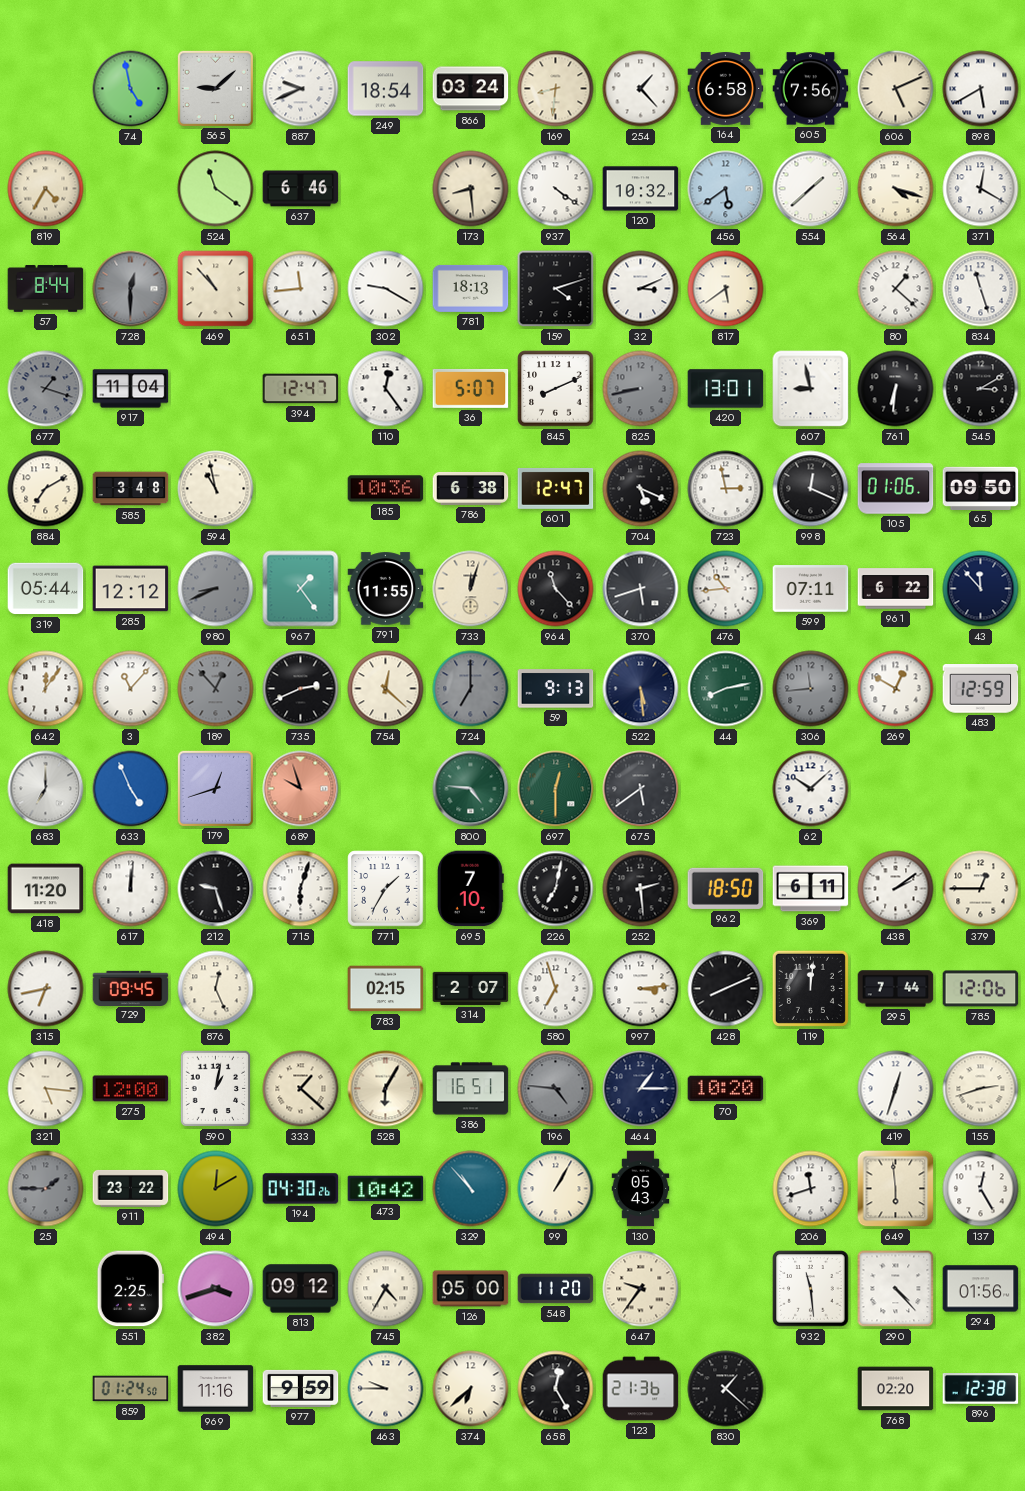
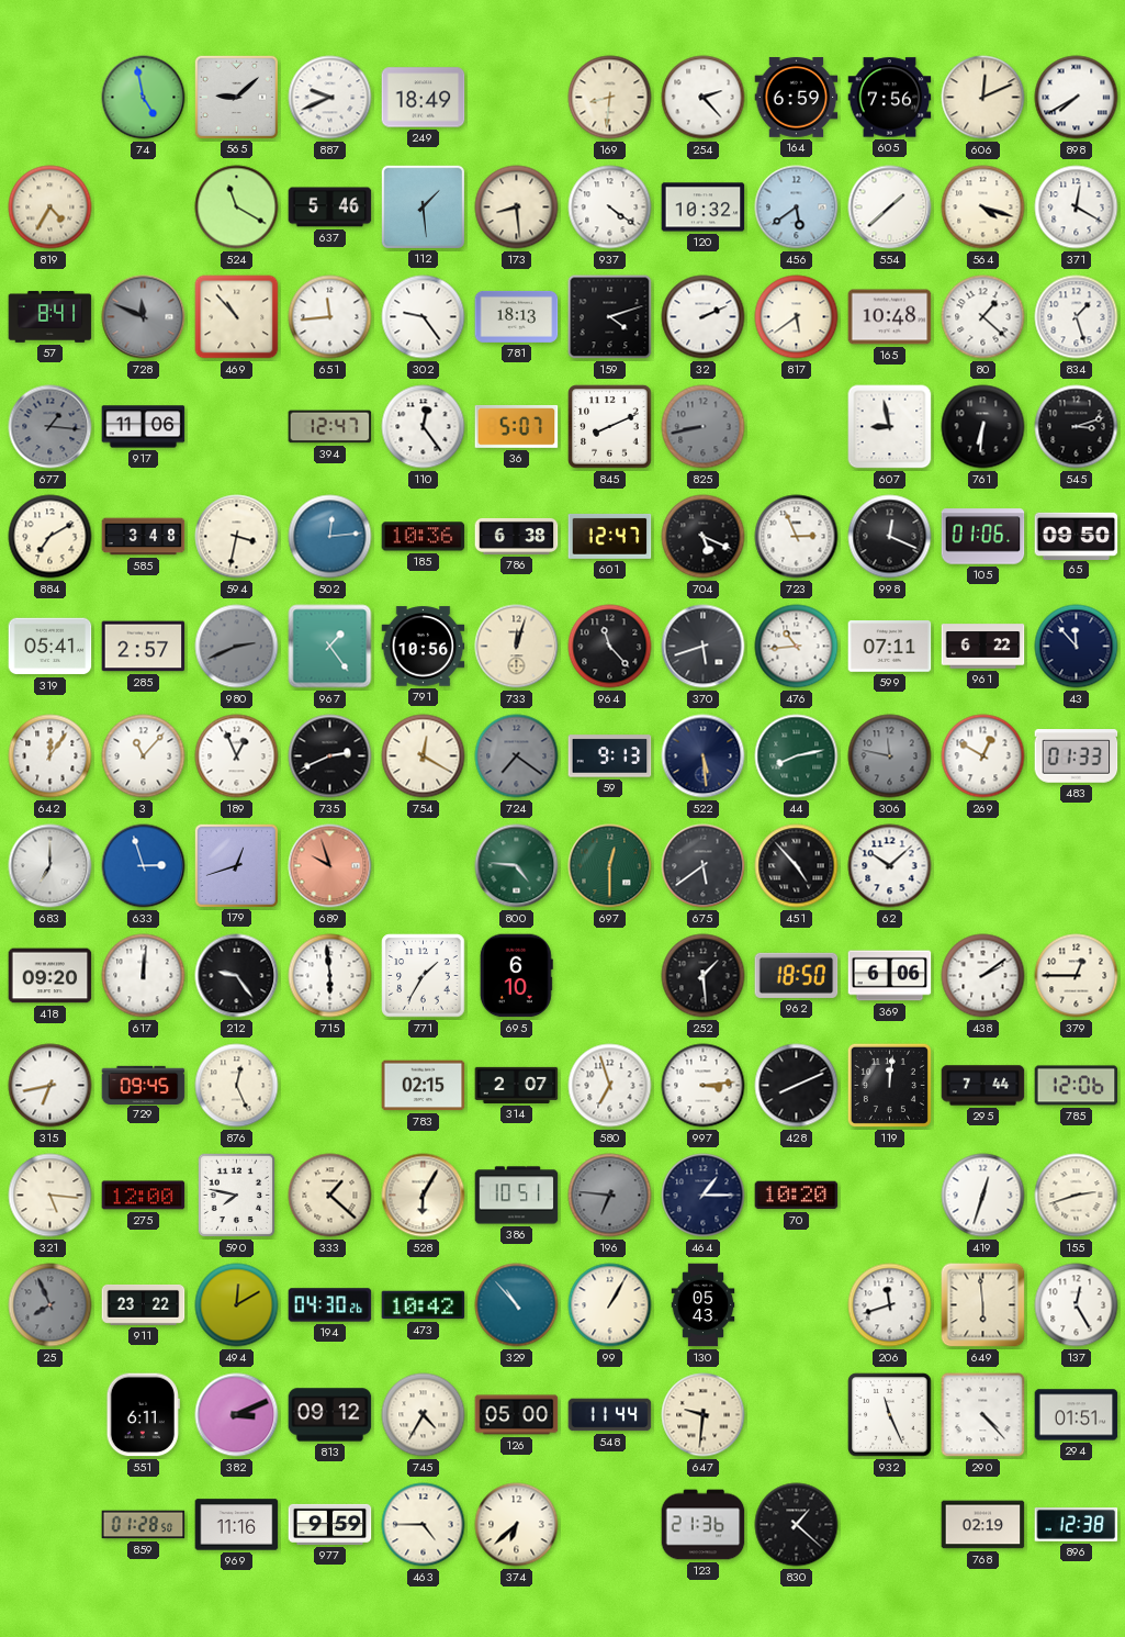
249: 18:54 -> 18:49
866: 03:24 -> none
254: 1:23 -> 2:23
164: 6:58 -> 6:59
606: 5:11 -> 12:11
898: 5:40 -> 7:40
524: 11:21 -> 11:20
637: 6:46 -> 5:46
112: none -> 1:29
57: 8:44 -> 8:41
728: 12:30 -> 11:49
302: 9:20 -> 9:24
32: 3:11 -> 2:11
165: none -> 10:48
834: 11:27 -> 1:27
677: 1:18 -> 1:16
917: 11:04 -> 11:06
420: 13:01 -> none
545: 3:10 -> 3:12
594: 10:58 -> 3:32
502: none -> 12:14
723: 2:58 -> 2:56
319: 05:44 -> 05:41
285: 12:12 -> 2:57
980: 8:41 -> 2:41
791: 11:55 -> 10:56
189: 12:53 -> 12:56
189 dial: grey -> white
754: 12:22 -> 12:20
724: 7:00 -> 7:21
306: 11:44 -> 11:47
483: 12:59 -> 01:33
633: 4:56 -> 2:57
451: none -> 4:53
418: 11:20 -> 09:20
212: 9:27 -> 9:24
715: 6:03 -> 5:59
695: 7:10 -> 6:10
226: 7:02 -> none
252: 2:29 -> 1:29
369: 6:11 -> 6:06
590: 1:02 -> 7:47
386: 16:51 -> 10:51
196: 4:46 -> 6:46
25: 1:45 -> 7:56
551: 2:25 -> 6:11
382: 3:42 -> 3:11
548: 11:20 -> 11:44
647: 9:36 -> 9:31
932: 11:29 -> 11:26
294: 01:56 -> 01:51
859: 01:24 -> 01:28
463: 9:45 -> 4:45
658: 12:25 -> none
768: 02:20 -> 02:19
